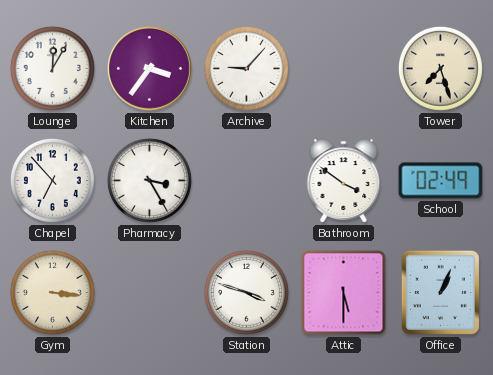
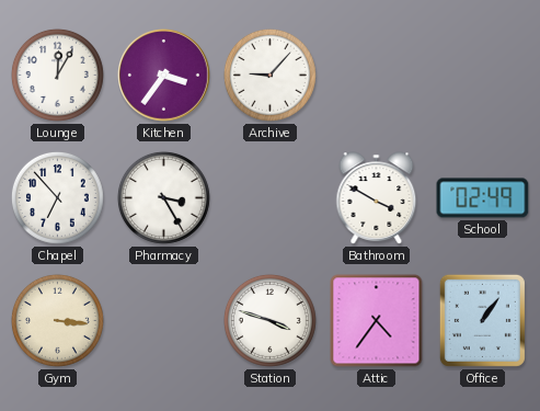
Tower: 7:27 -> none
Bathroom: 3:51 -> 3:50
Attic: 5:30 -> 4:36
Office: 1:04 -> 1:06
